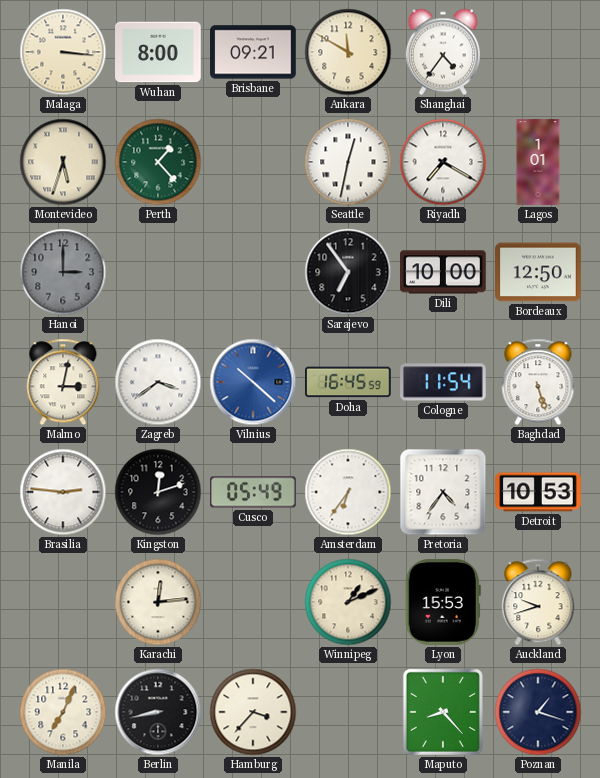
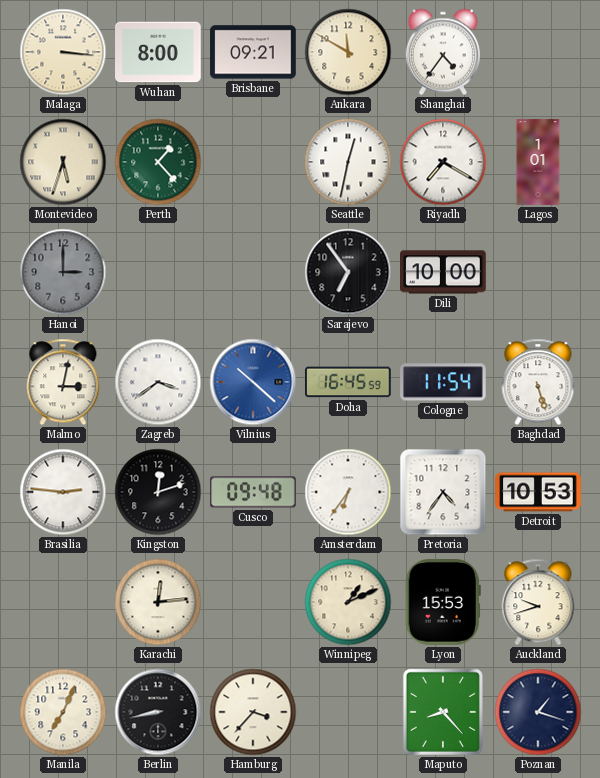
Bordeaux: 12:50 -> none
Cusco: 05:49 -> 09:48
